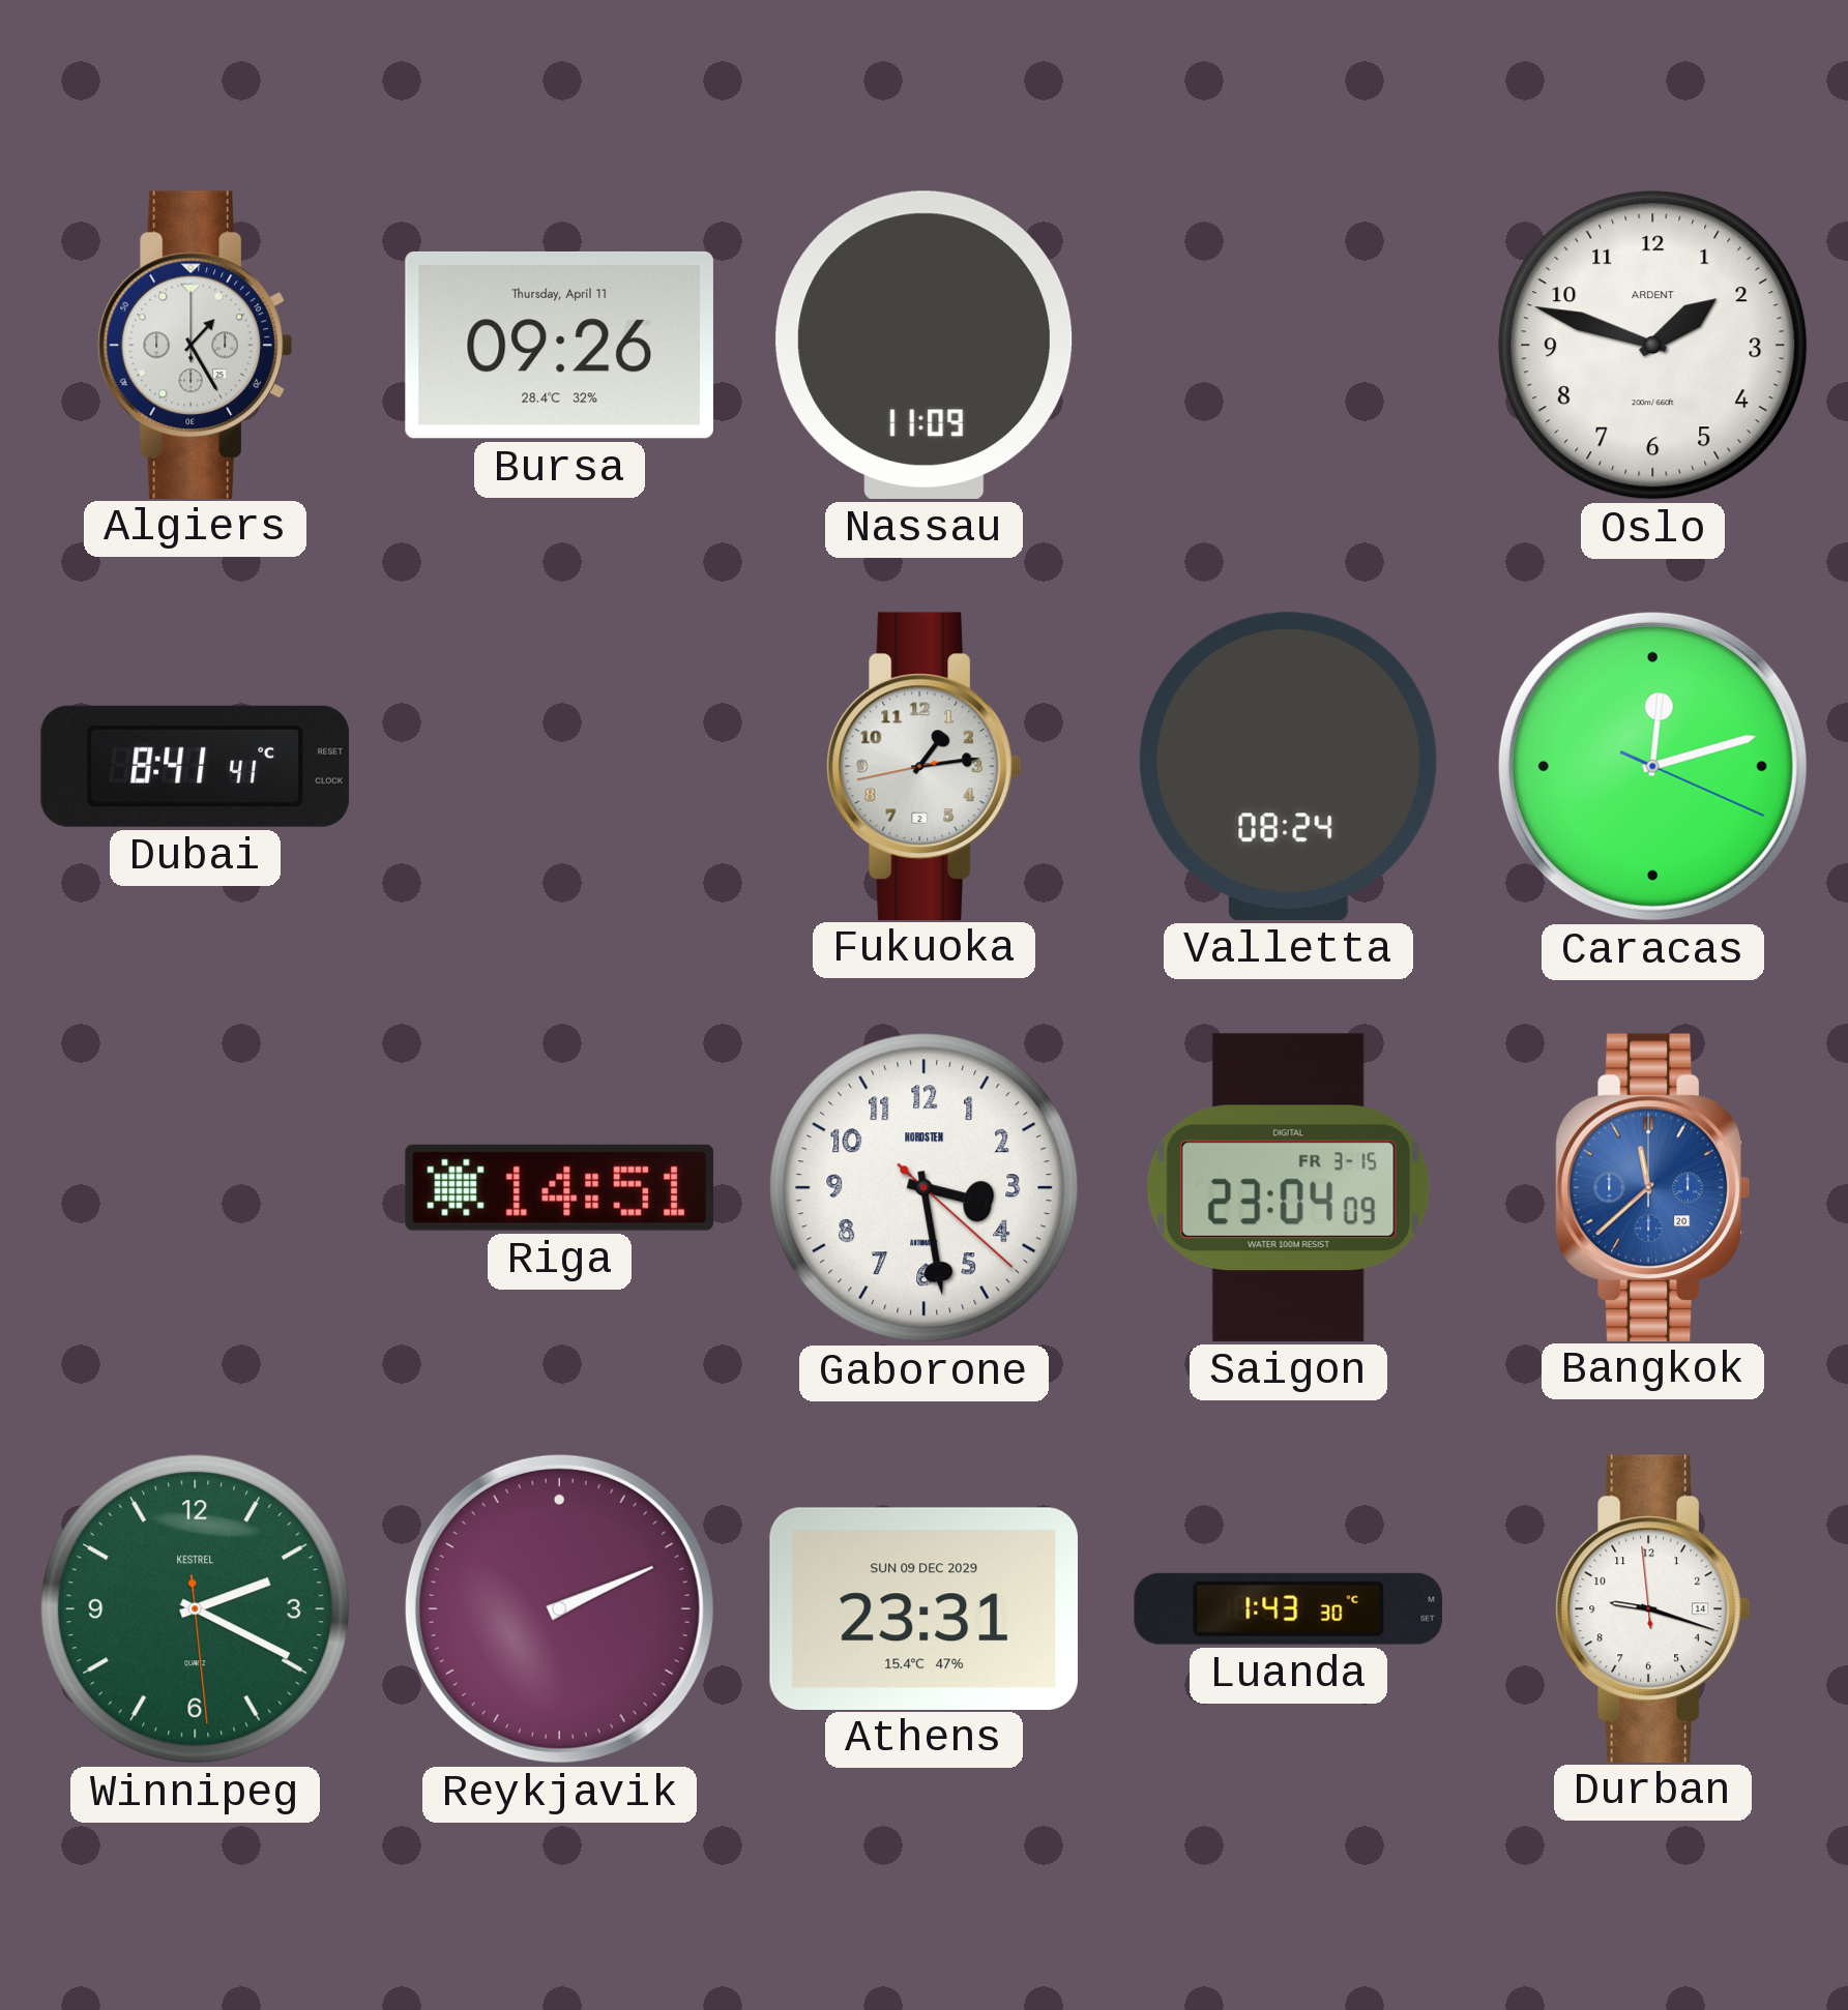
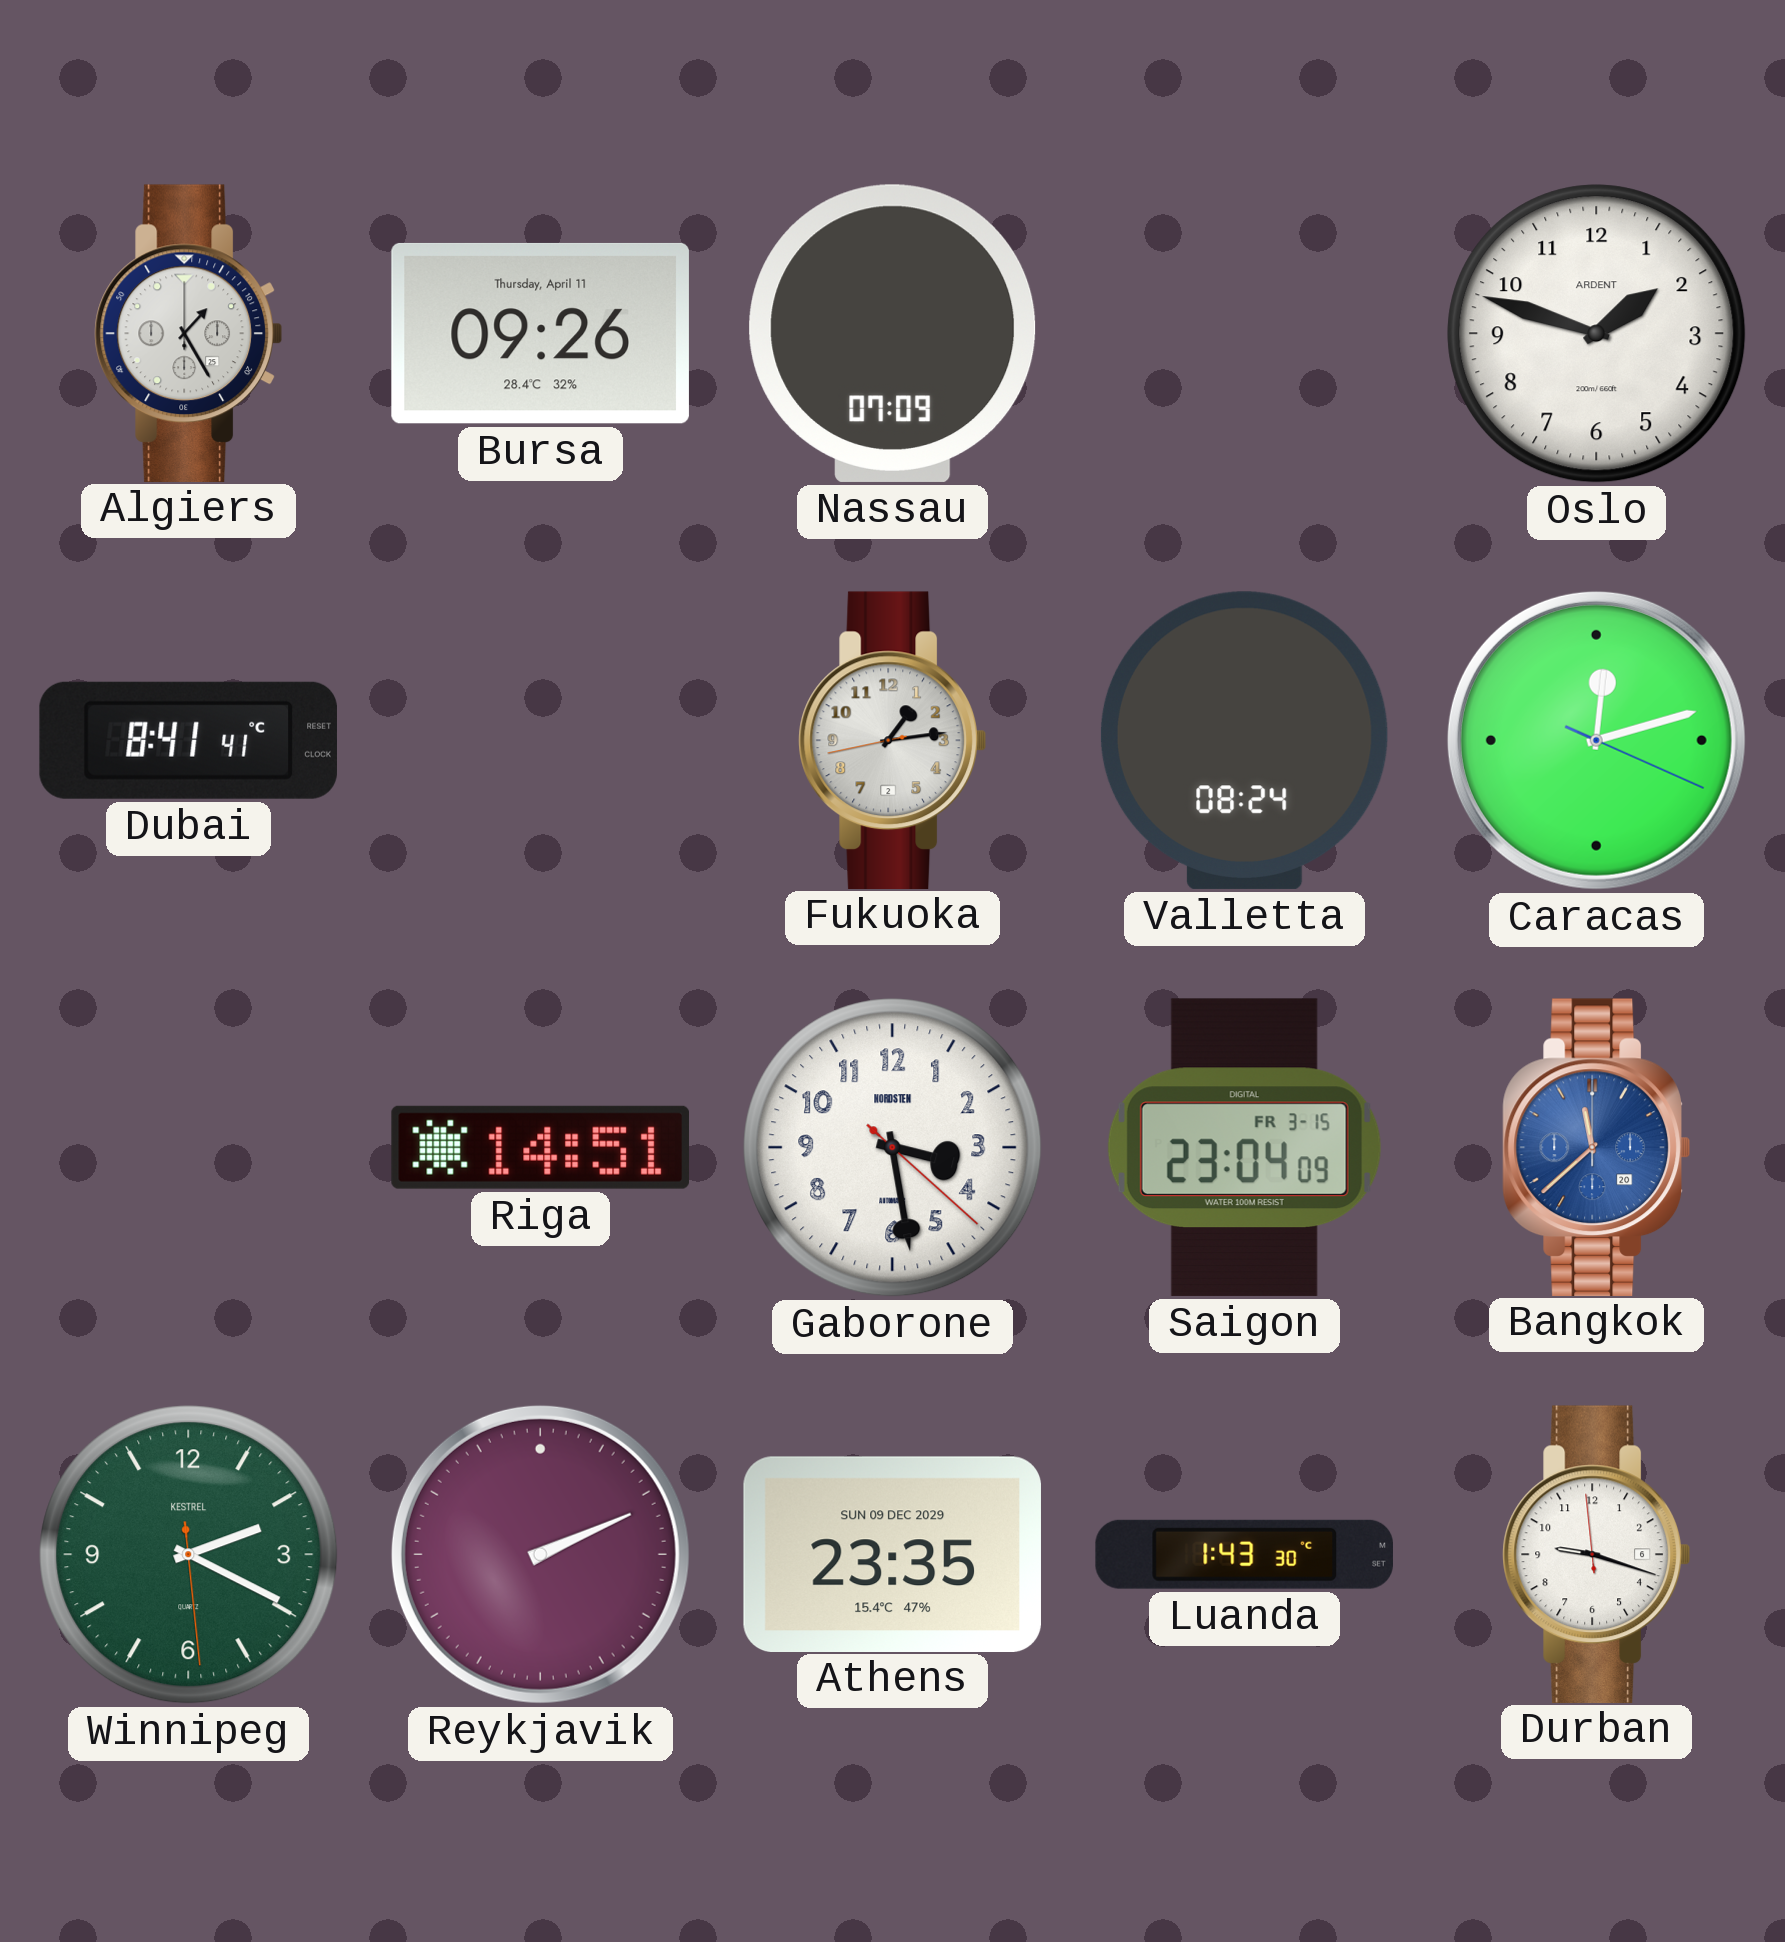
Nassau: 11:09 -> 07:09
Athens: 23:31 -> 23:35
Durban date: 14 -> 6
